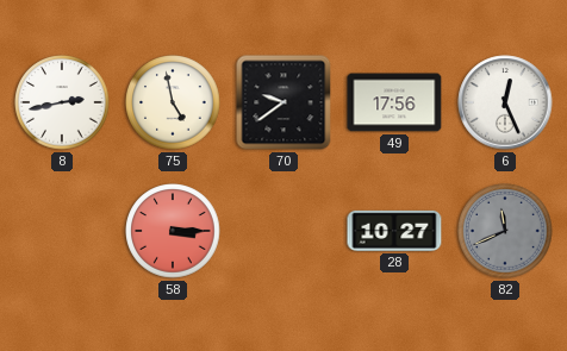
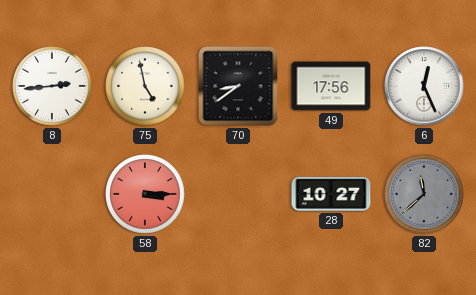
8: 2:43 -> 2:44
70: 9:39 -> 8:39
82: 11:41 -> 11:38
